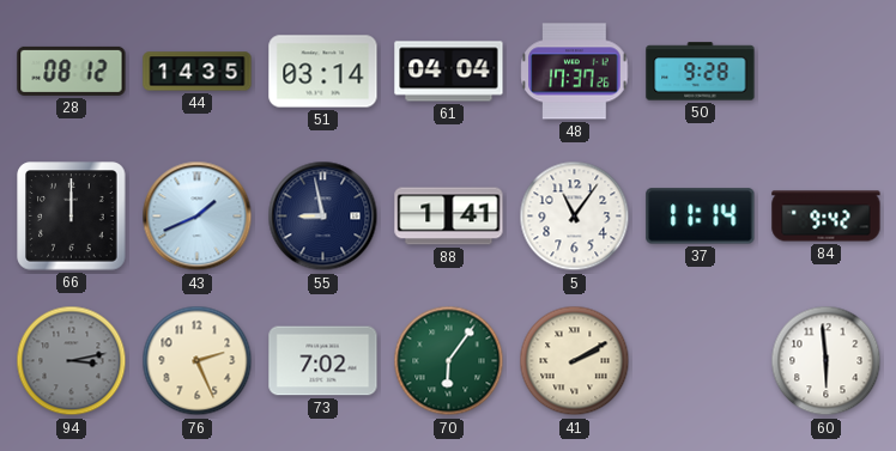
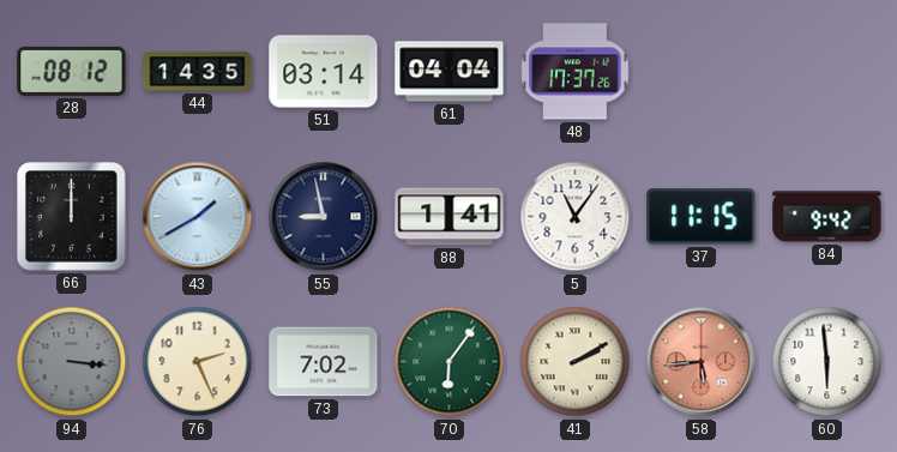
50: 9:28 -> none
43: 1:41 -> 1:40
37: 11:14 -> 11:15
94: 3:13 -> 3:16
58: none -> 5:44
